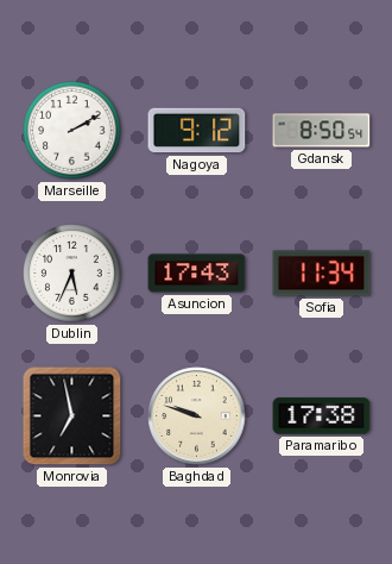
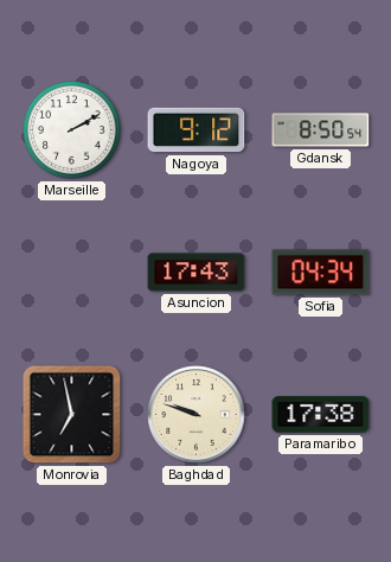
Dublin: 5:34 -> none
Sofia: 11:34 -> 04:34
